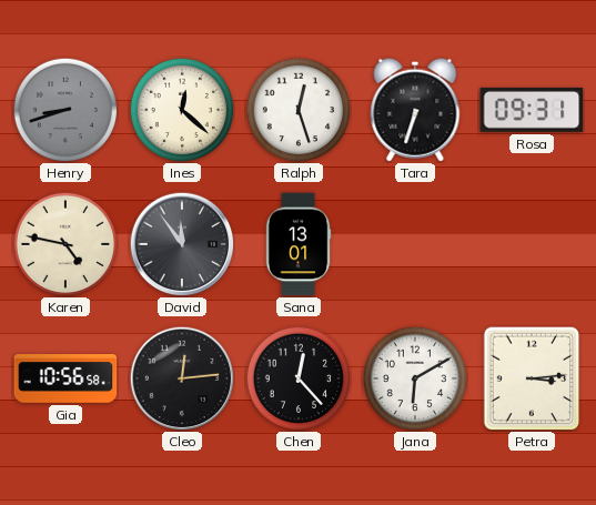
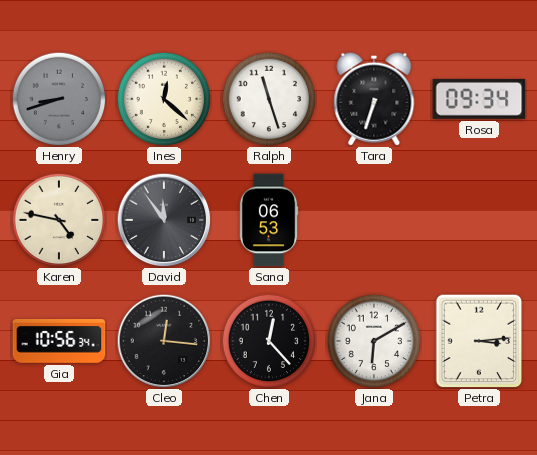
Ralph: 12:27 -> 11:27
Rosa: 09:31 -> 09:34
Sana: 13:01 -> 06:53
Gia: 10:56:58 -> 10:56:34
Cleo: 12:14 -> 12:16
